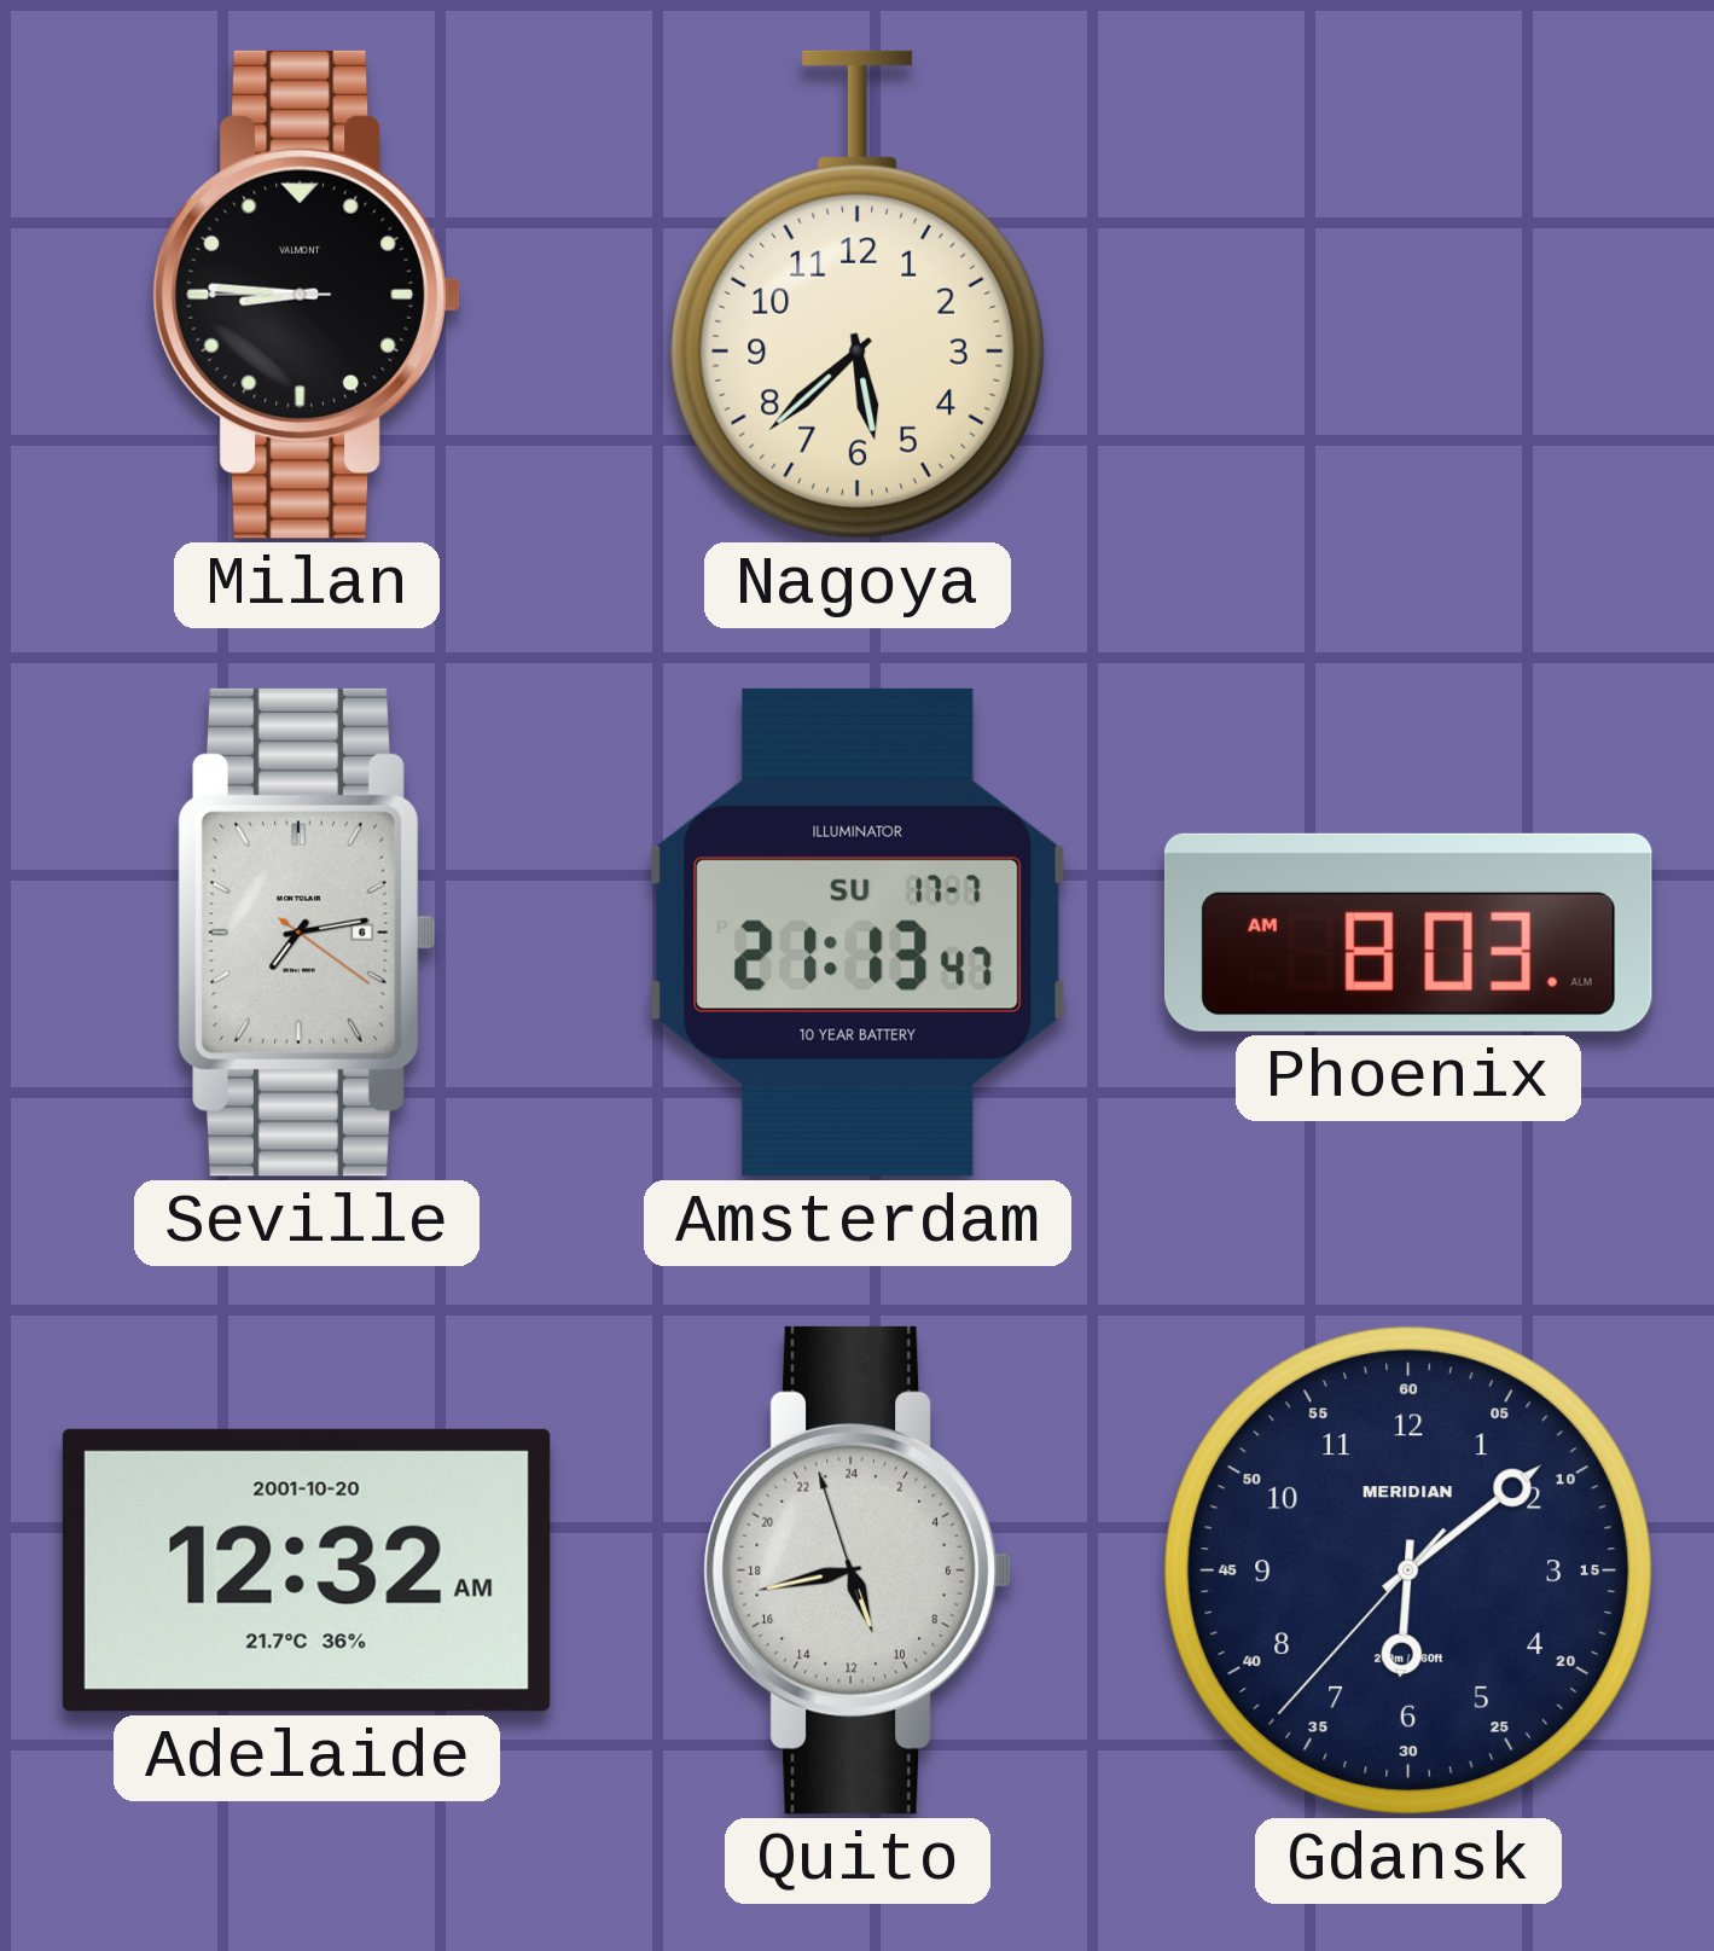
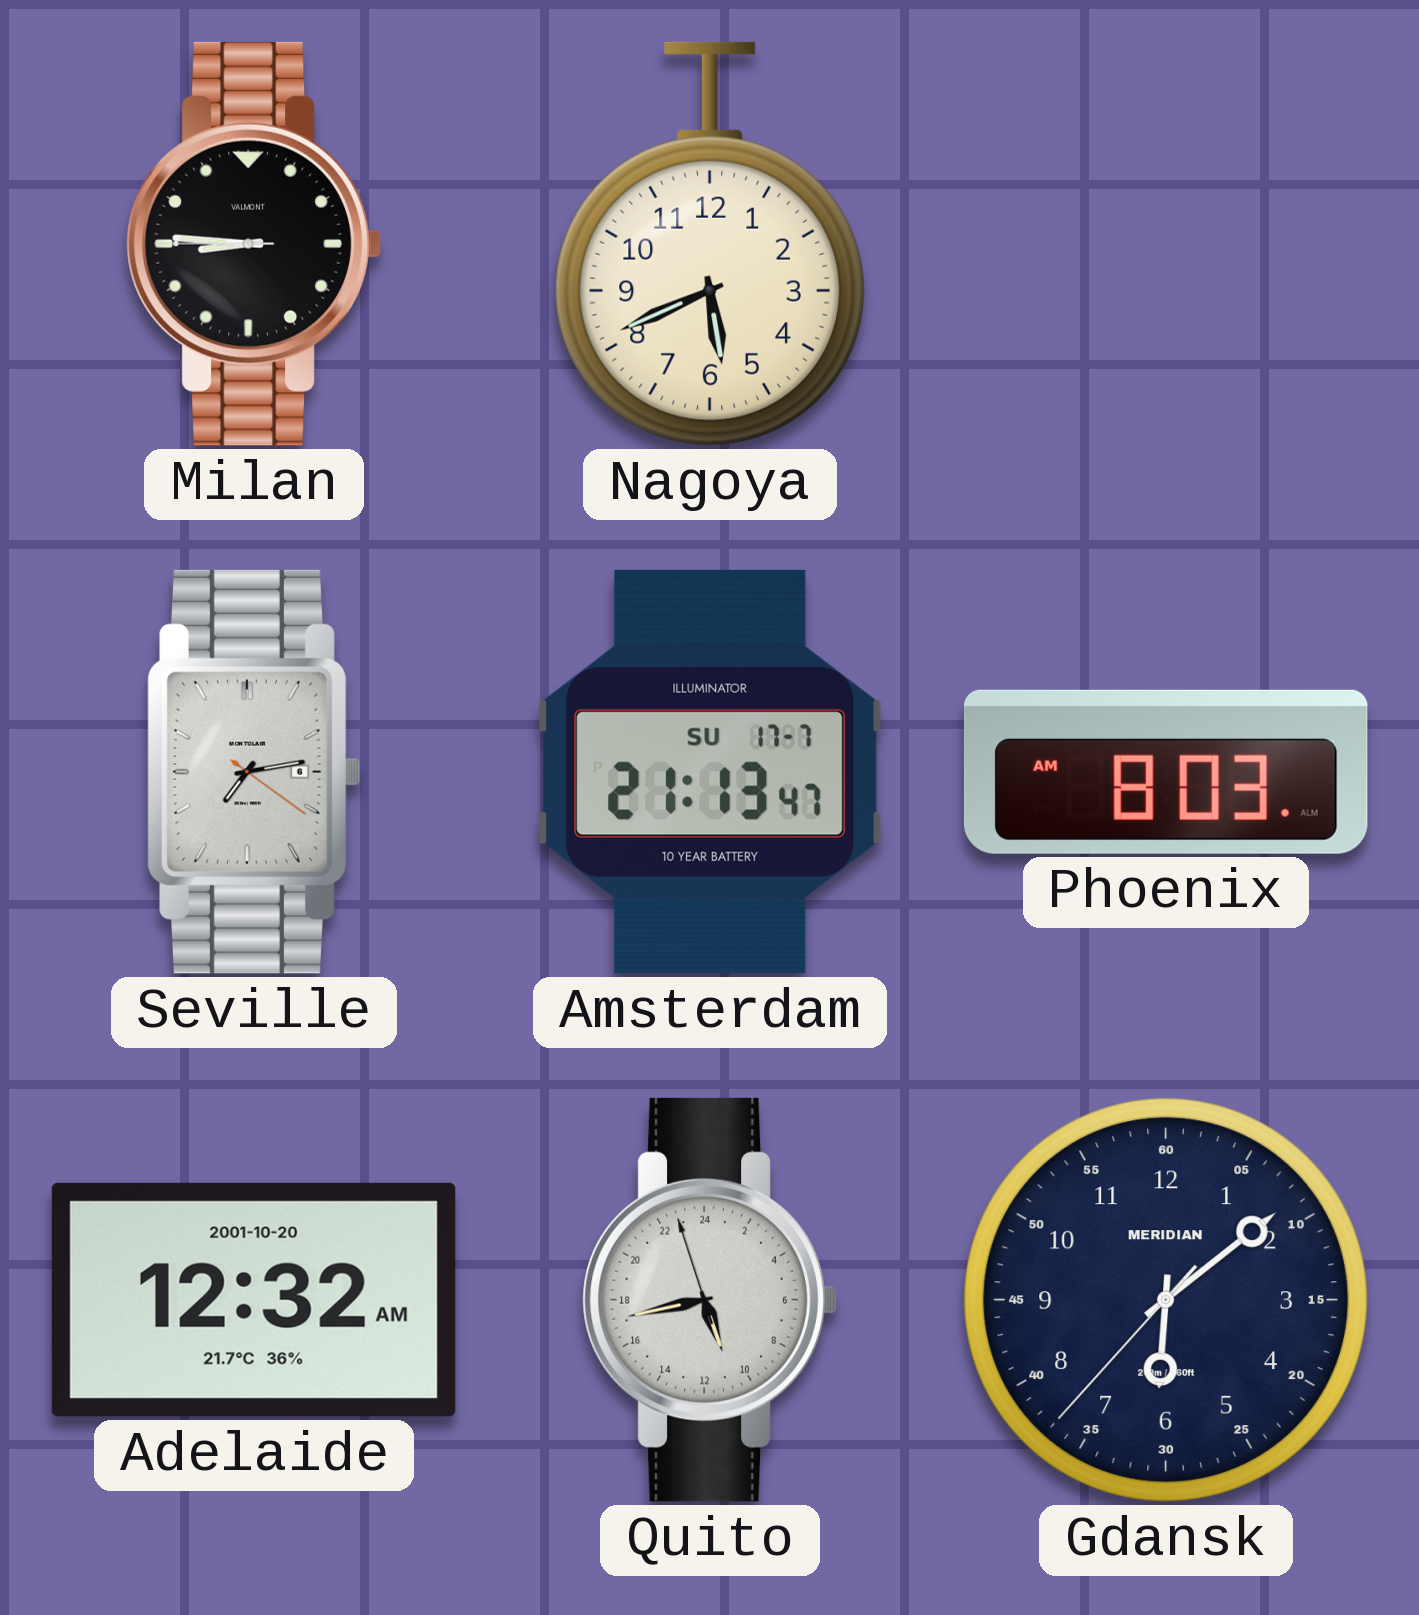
Nagoya: 5:38 -> 5:41
